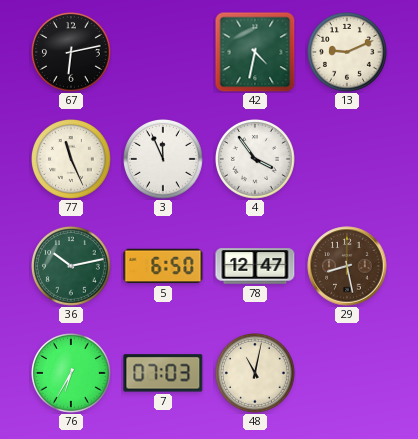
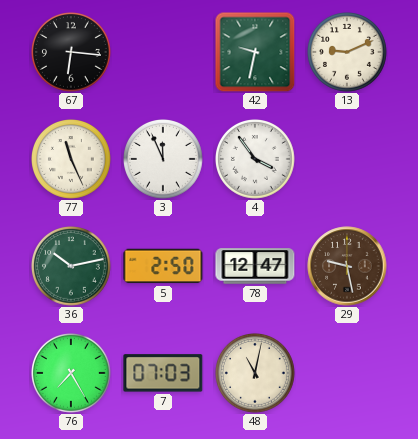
67: 6:13 -> 6:16
42: 4:32 -> 9:32
5: 6:50 -> 2:50
29: 8:28 -> 9:28
76: 6:35 -> 7:25
